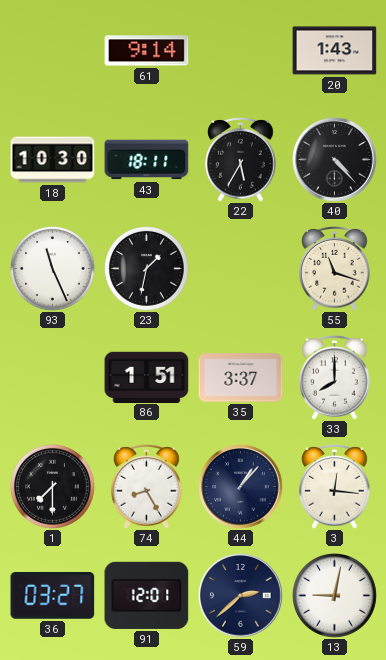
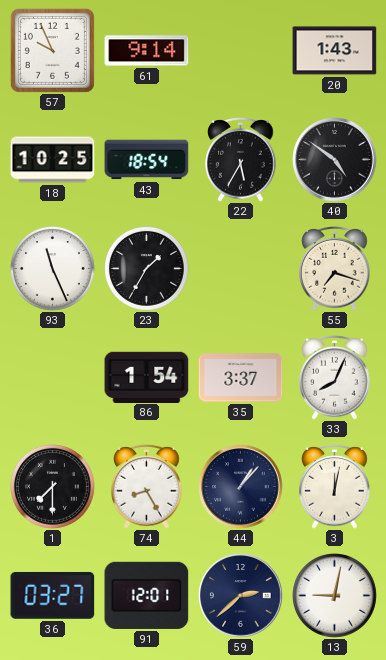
57: none -> 9:56
18: 10:30 -> 10:25
43: 18:11 -> 18:54
40: 4:23 -> 4:51
23: 1:32 -> 1:35
55: 11:18 -> 7:18
86: 1:51 -> 1:54
33: 8:00 -> 8:04
3: 12:16 -> 12:02
